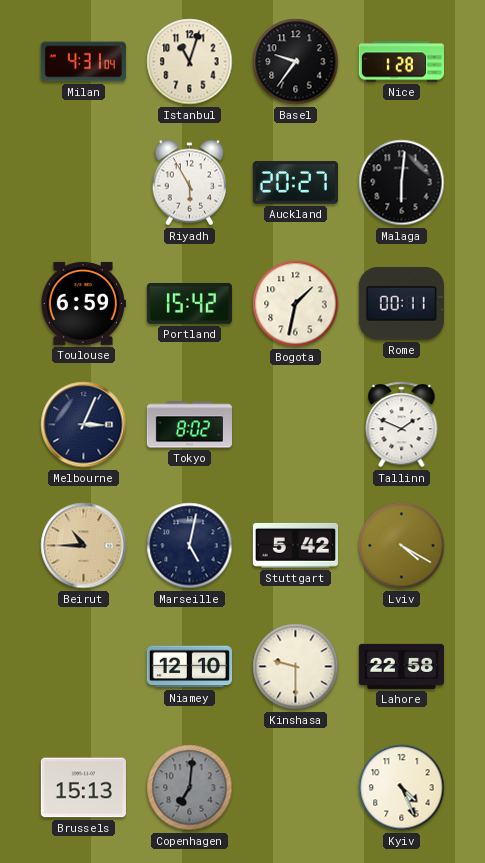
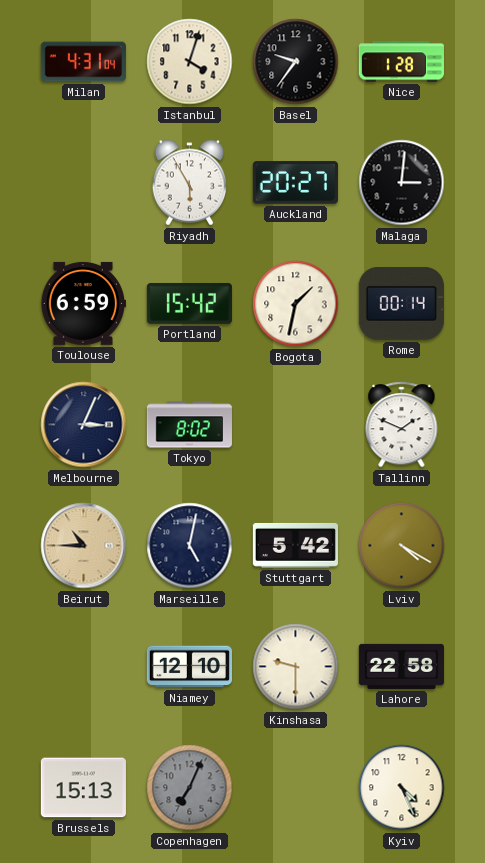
Istanbul: 11:03 -> 4:03
Malaga: 6:01 -> 3:01
Rome: 00:11 -> 00:14
Copenhagen: 7:01 -> 7:04
